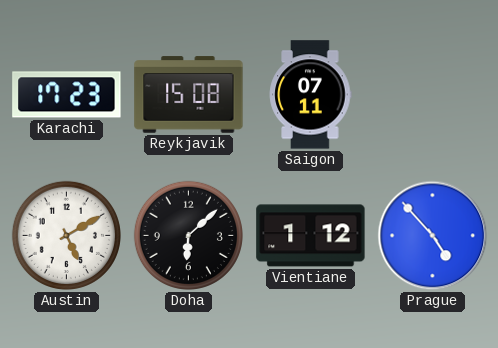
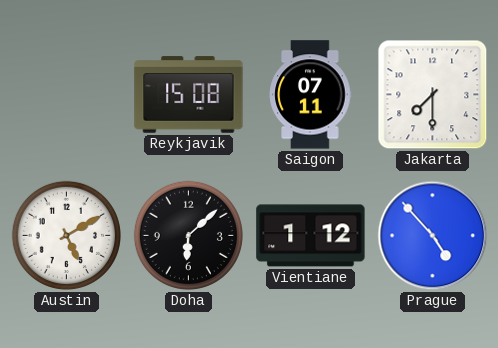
Karachi: 17:23 -> none
Jakarta: none -> 7:30
